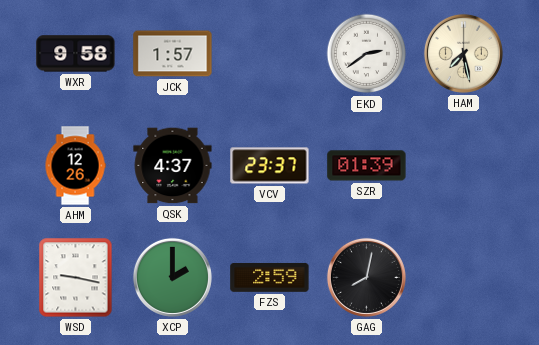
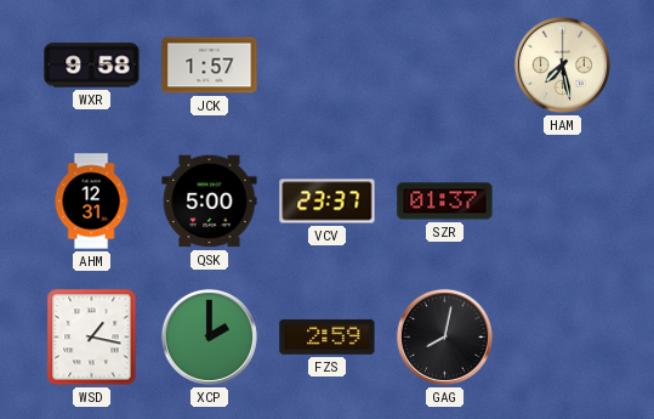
EKD: 2:39 -> none
AHM: 12:26 -> 12:31
QSK: 4:37 -> 5:00
SZR: 01:39 -> 01:37
WSD: 9:17 -> 1:17
